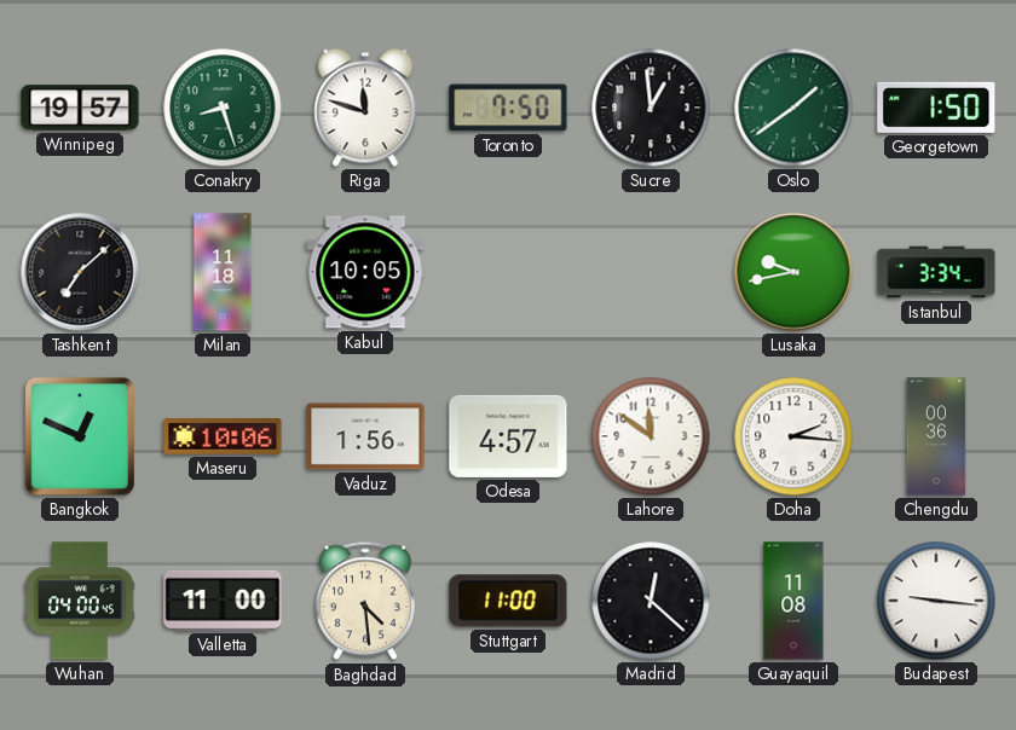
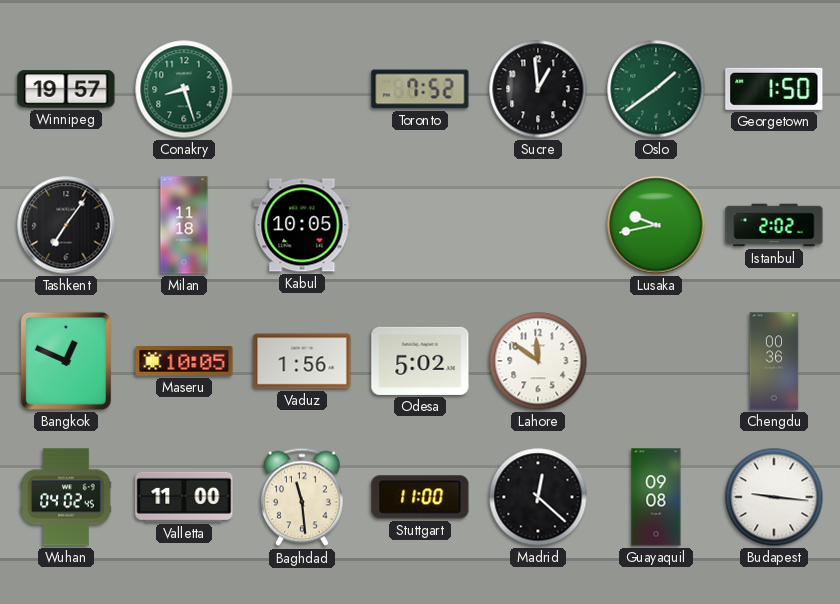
Riga: 11:48 -> none
Toronto: 7:50 -> 7:52
Tashkent: 7:08 -> 7:06
Istanbul: 3:34 -> 2:02
Maseru: 10:06 -> 10:05
Odesa: 4:57 -> 5:02
Doha: 2:16 -> none
Wuhan: 04:00 -> 04:02
Baghdad: 4:29 -> 11:29
Guayaquil: 11:08 -> 09:08
